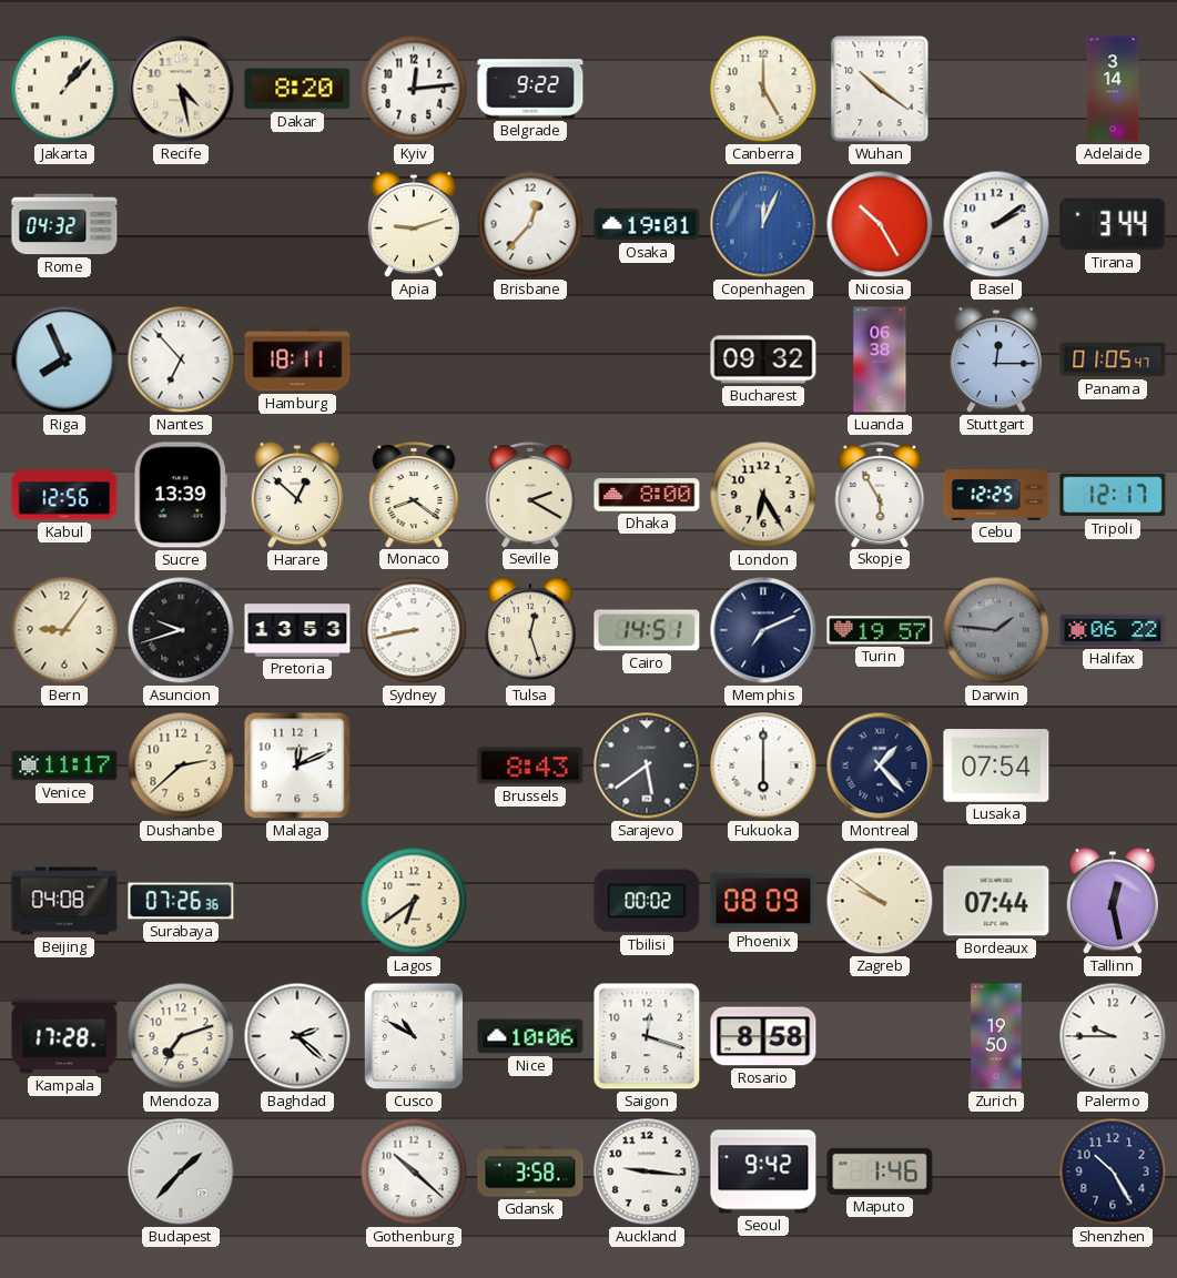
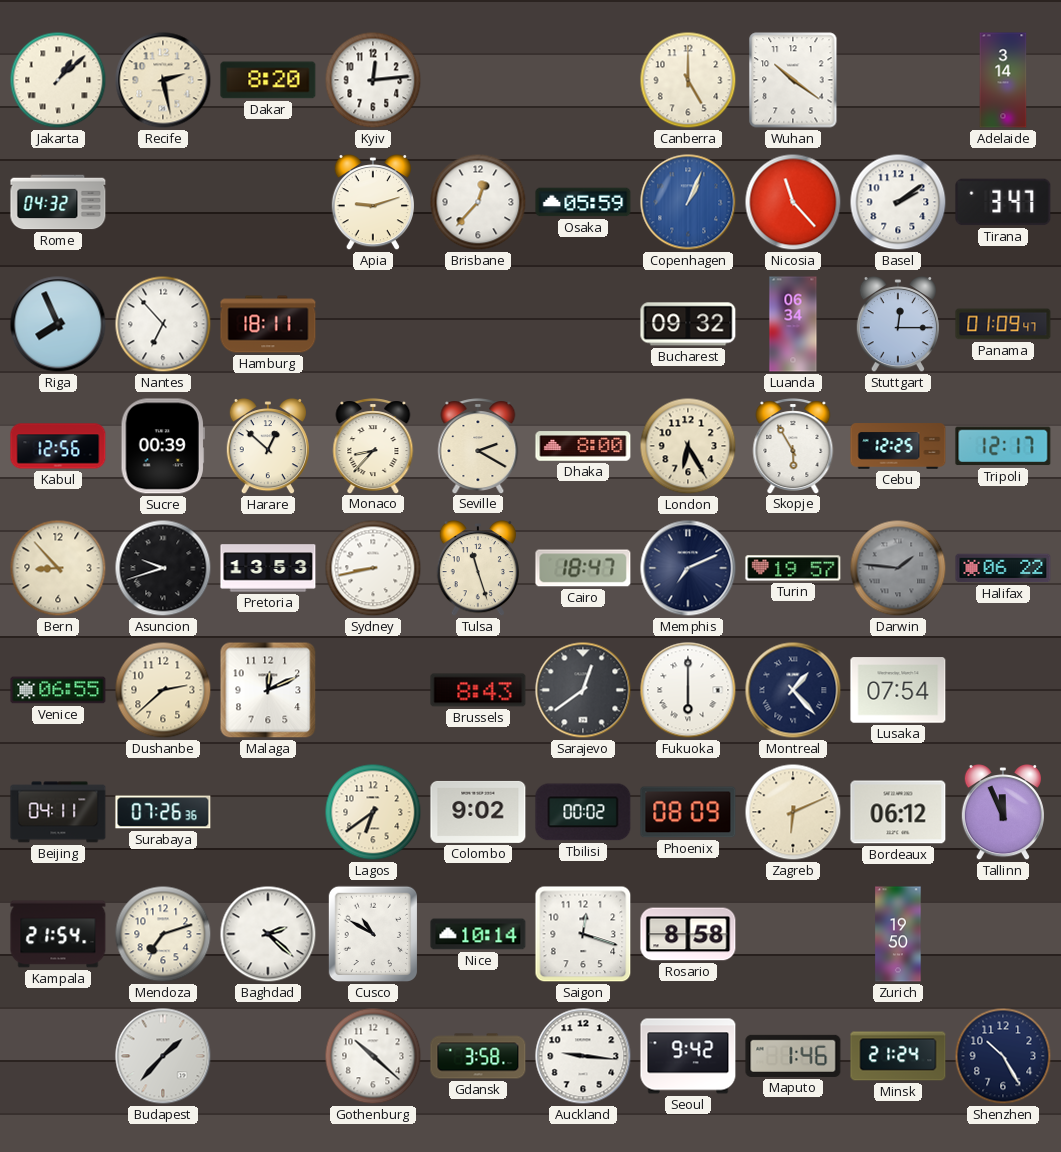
Jakarta: 1:07 -> 1:08
Recife: 4:28 -> 2:28
Belgrade: 9:22 -> none
Osaka: 19:01 -> 05:59
Copenhagen: 12:04 -> 1:04
Nicosia: 10:25 -> 11:23
Tirana: 3:44 -> 3:47
Luanda: 06:38 -> 06:34
Panama: 01:05 -> 01:09
Sucre: 13:39 -> 00:39
Monaco: 8:21 -> 8:37
Bern: 9:06 -> 8:53
Tulsa: 12:27 -> 11:27
Cairo: 14:51 -> 18:47
Venice: 11:17 -> 06:55
Sarajevo: 5:39 -> 12:39
Beijing: 04:08 -> 04:11
Colombo: none -> 9:02
Zagreb: 9:51 -> 6:11
Bordeaux: 07:44 -> 06:12
Tallinn: 12:28 -> 11:56
Kampala: 17:28 -> 21:54
Nice: 10:06 -> 10:14
Palermo: 9:45 -> none
Minsk: none -> 21:24
